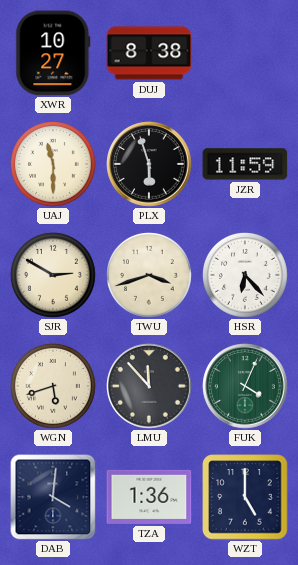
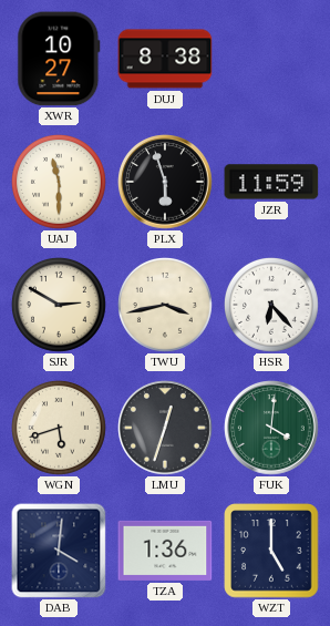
TWU: 3:42 -> 3:43
LMU: 11:53 -> 12:33
FUK: 4:04 -> 4:01
